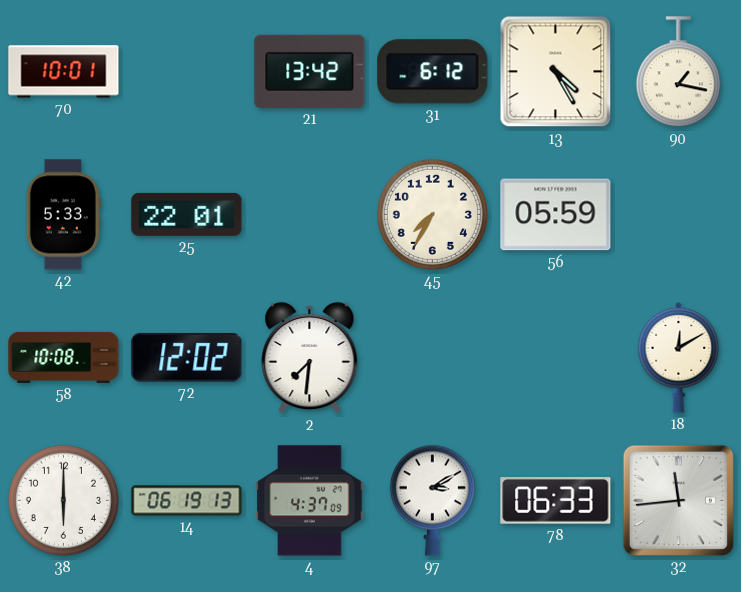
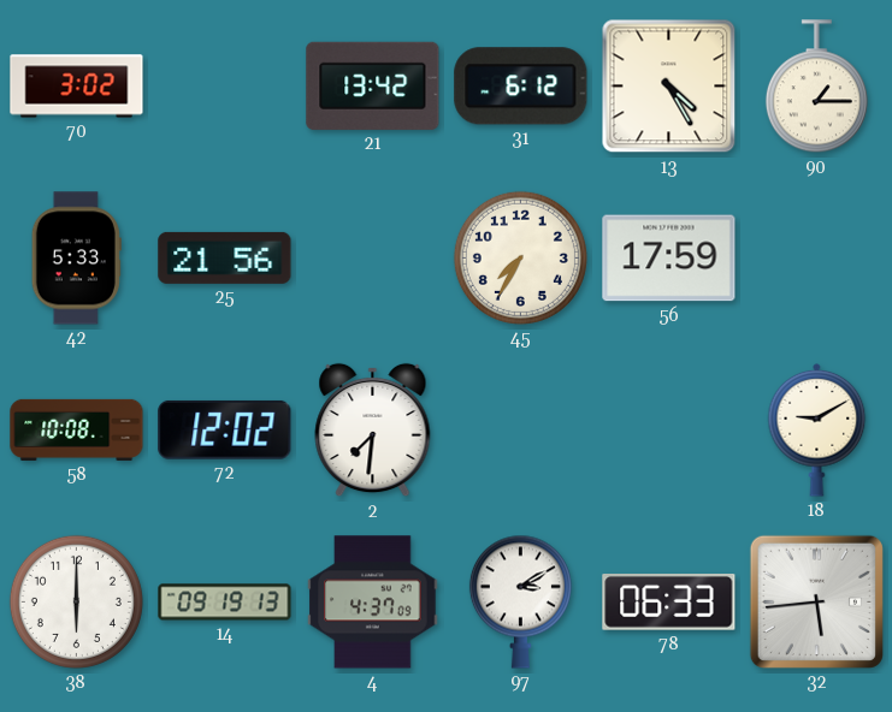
70: 10:01 -> 3:02
90: 1:17 -> 1:15
25: 22:01 -> 21:56
56: 05:59 -> 17:59
18: 12:10 -> 9:10
14: 06:19 -> 09:19
32: 11:44 -> 5:44
